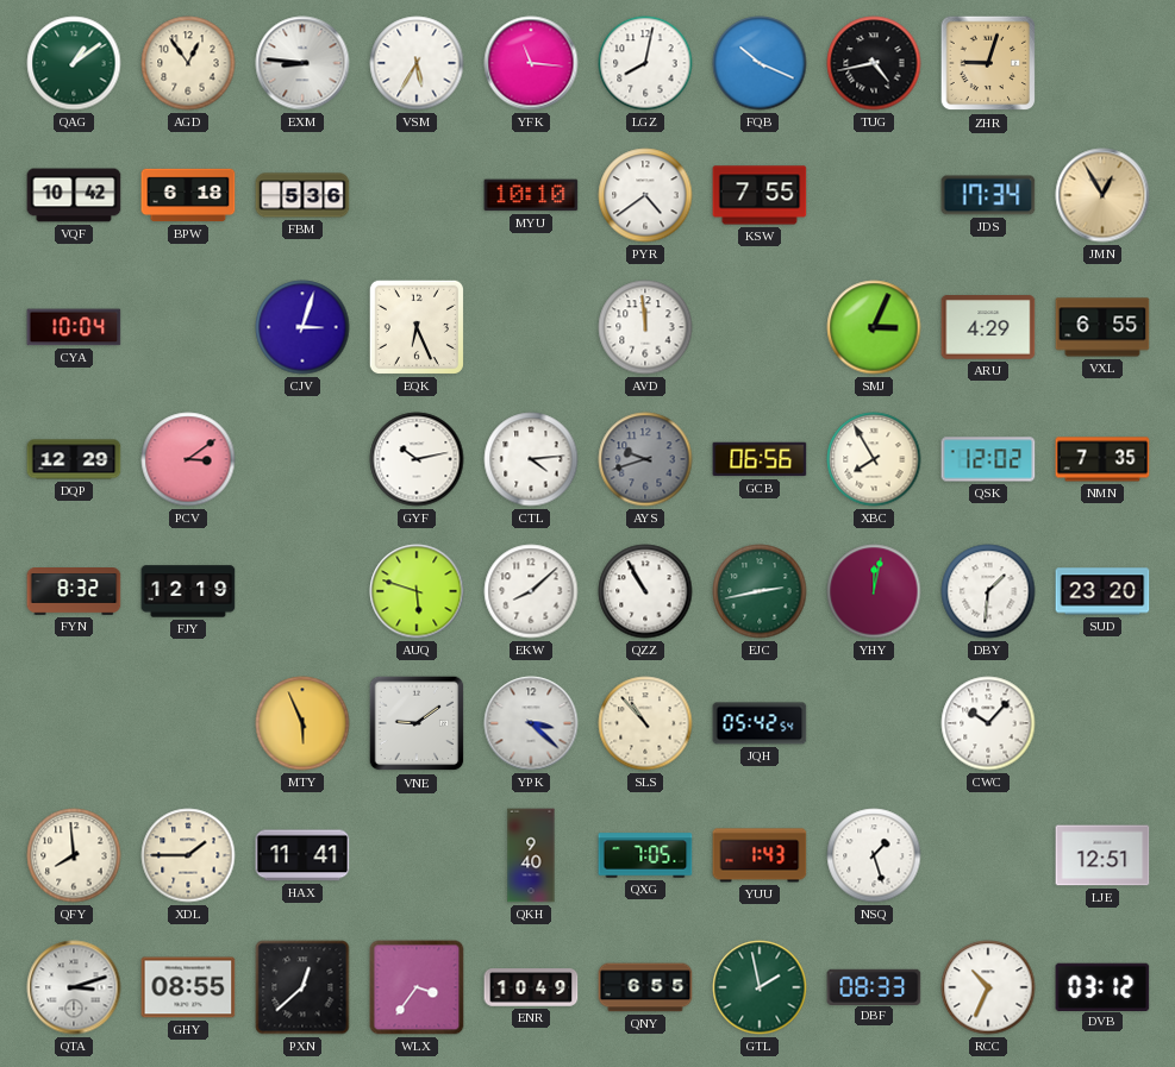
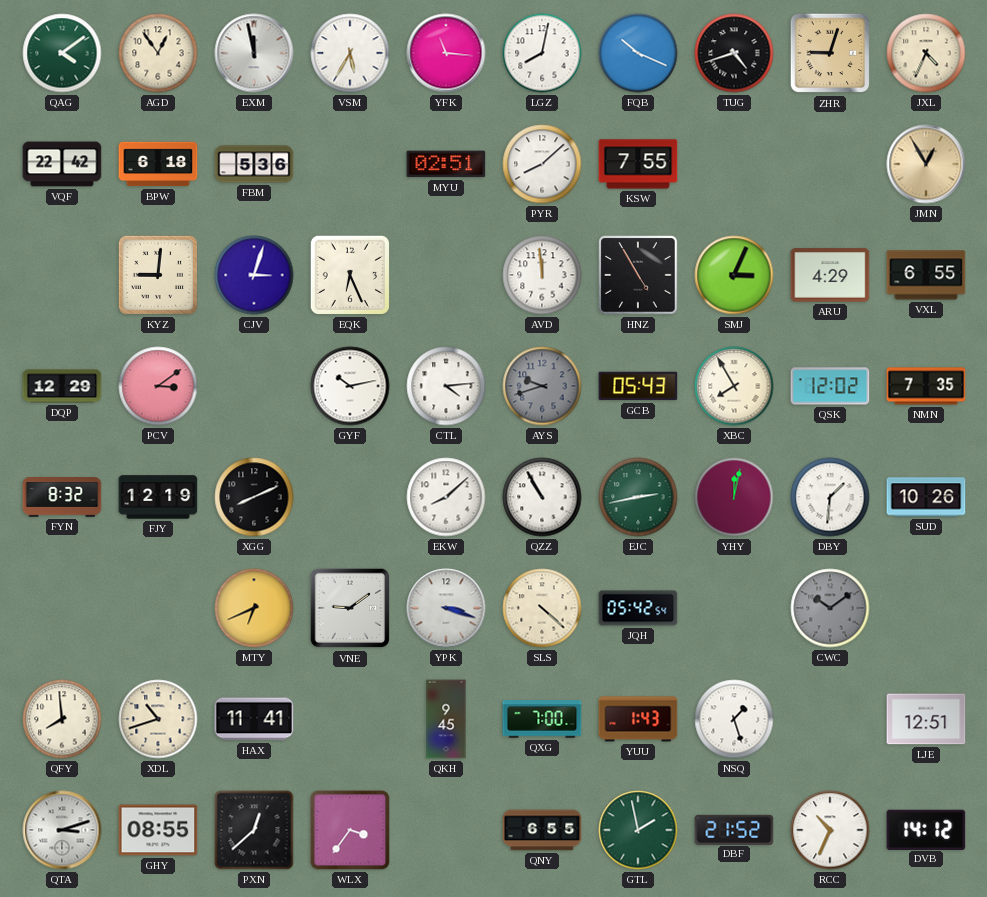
QAG: 1:09 -> 4:09
EXM: 8:46 -> 11:58
TUG: 4:43 -> 4:42
JXL: none -> 4:34
VQF: 10:42 -> 22:42
MYU: 10:10 -> 02:51
PYR: 4:39 -> 8:08
JDS: 17:34 -> none
CYA: 10:04 -> none
KYZ: none -> 9:01
HNZ: none -> 4:55
GCB: 06:56 -> 05:43
XGG: none -> 8:11
AUQ: 5:48 -> none
SUD: 23:20 -> 10:26
MTY: 5:56 -> 6:41
YPK: 3:22 -> 3:18
SLS: 10:53 -> 4:22
CWC: 10:07 -> 10:09
CWC dial: white -> grey
XDL: 1:45 -> 10:42
QKH: 9:40 -> 9:45
QXG: 7:05 -> 7:00
ENR: 10:49 -> none
DBF: 08:33 -> 21:52
DVB: 03:12 -> 14:12
